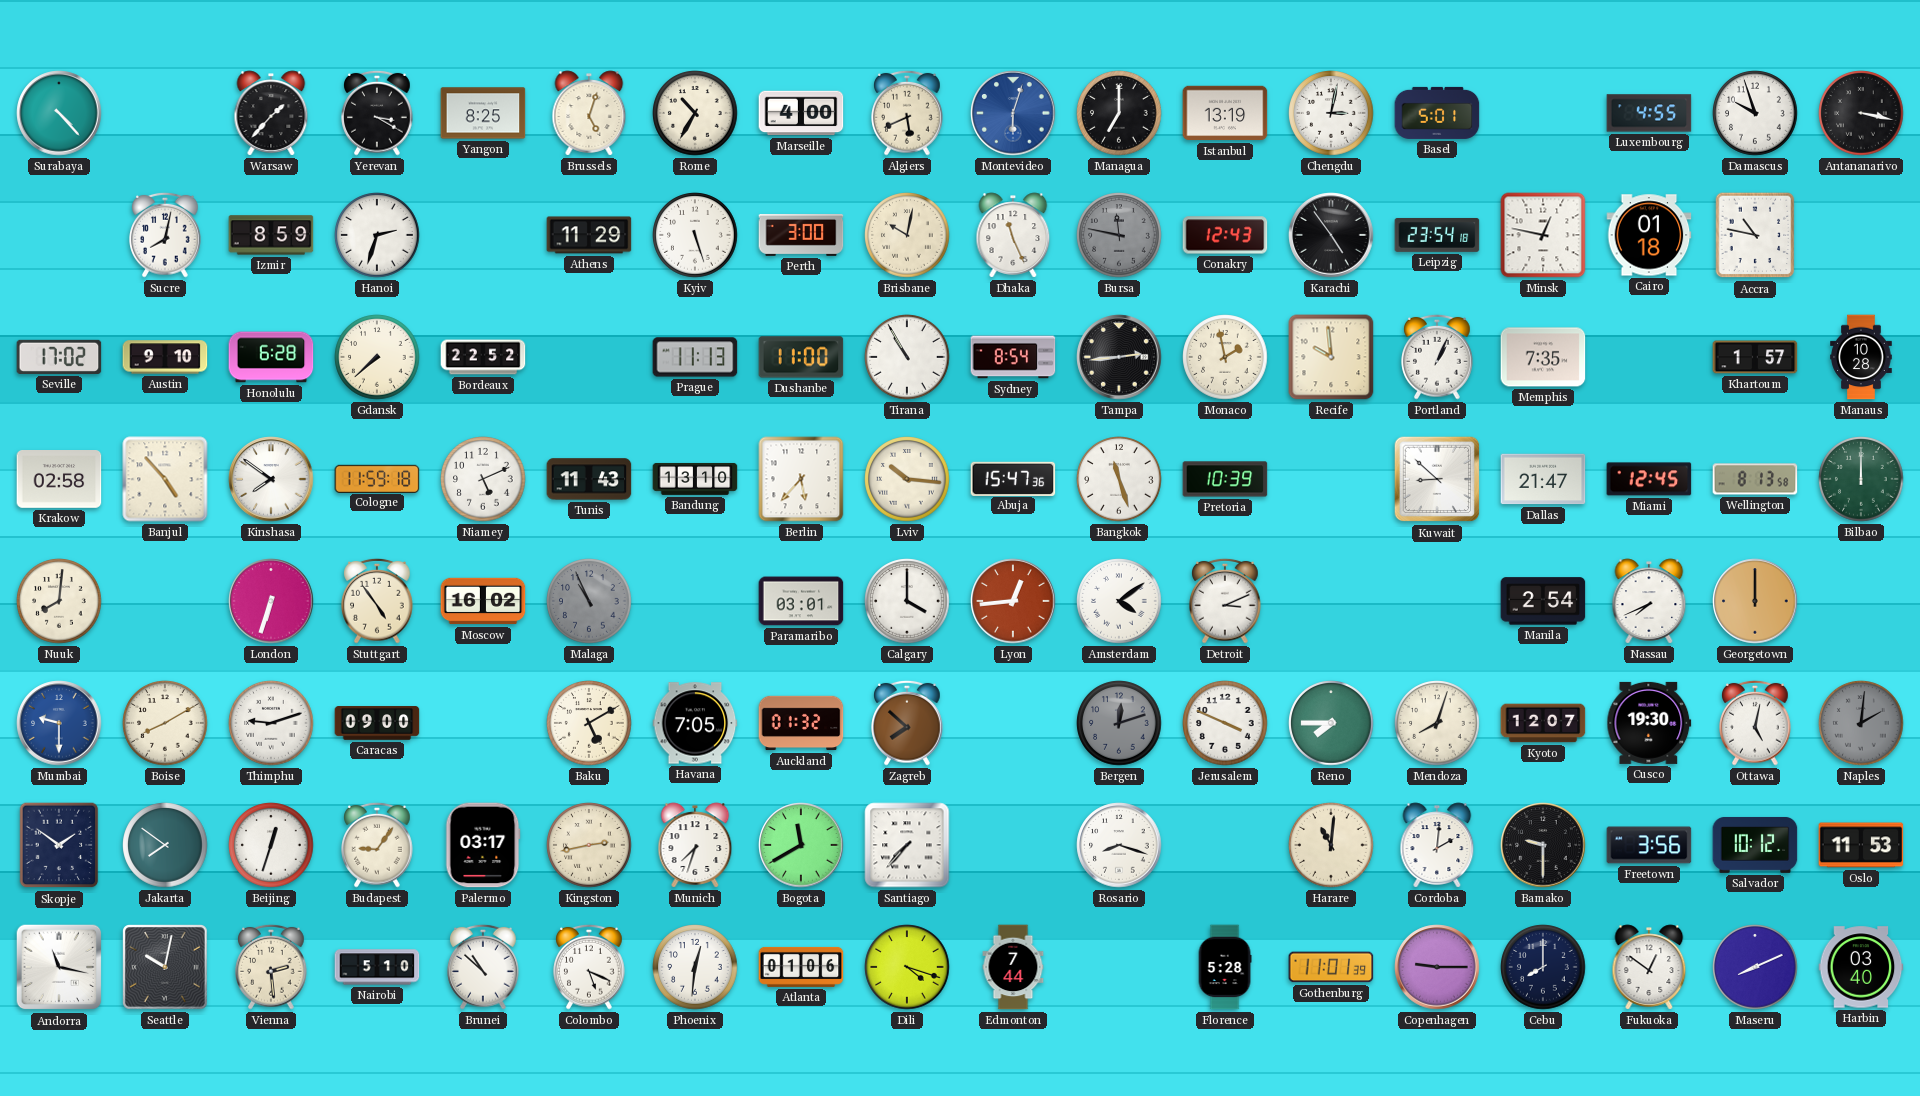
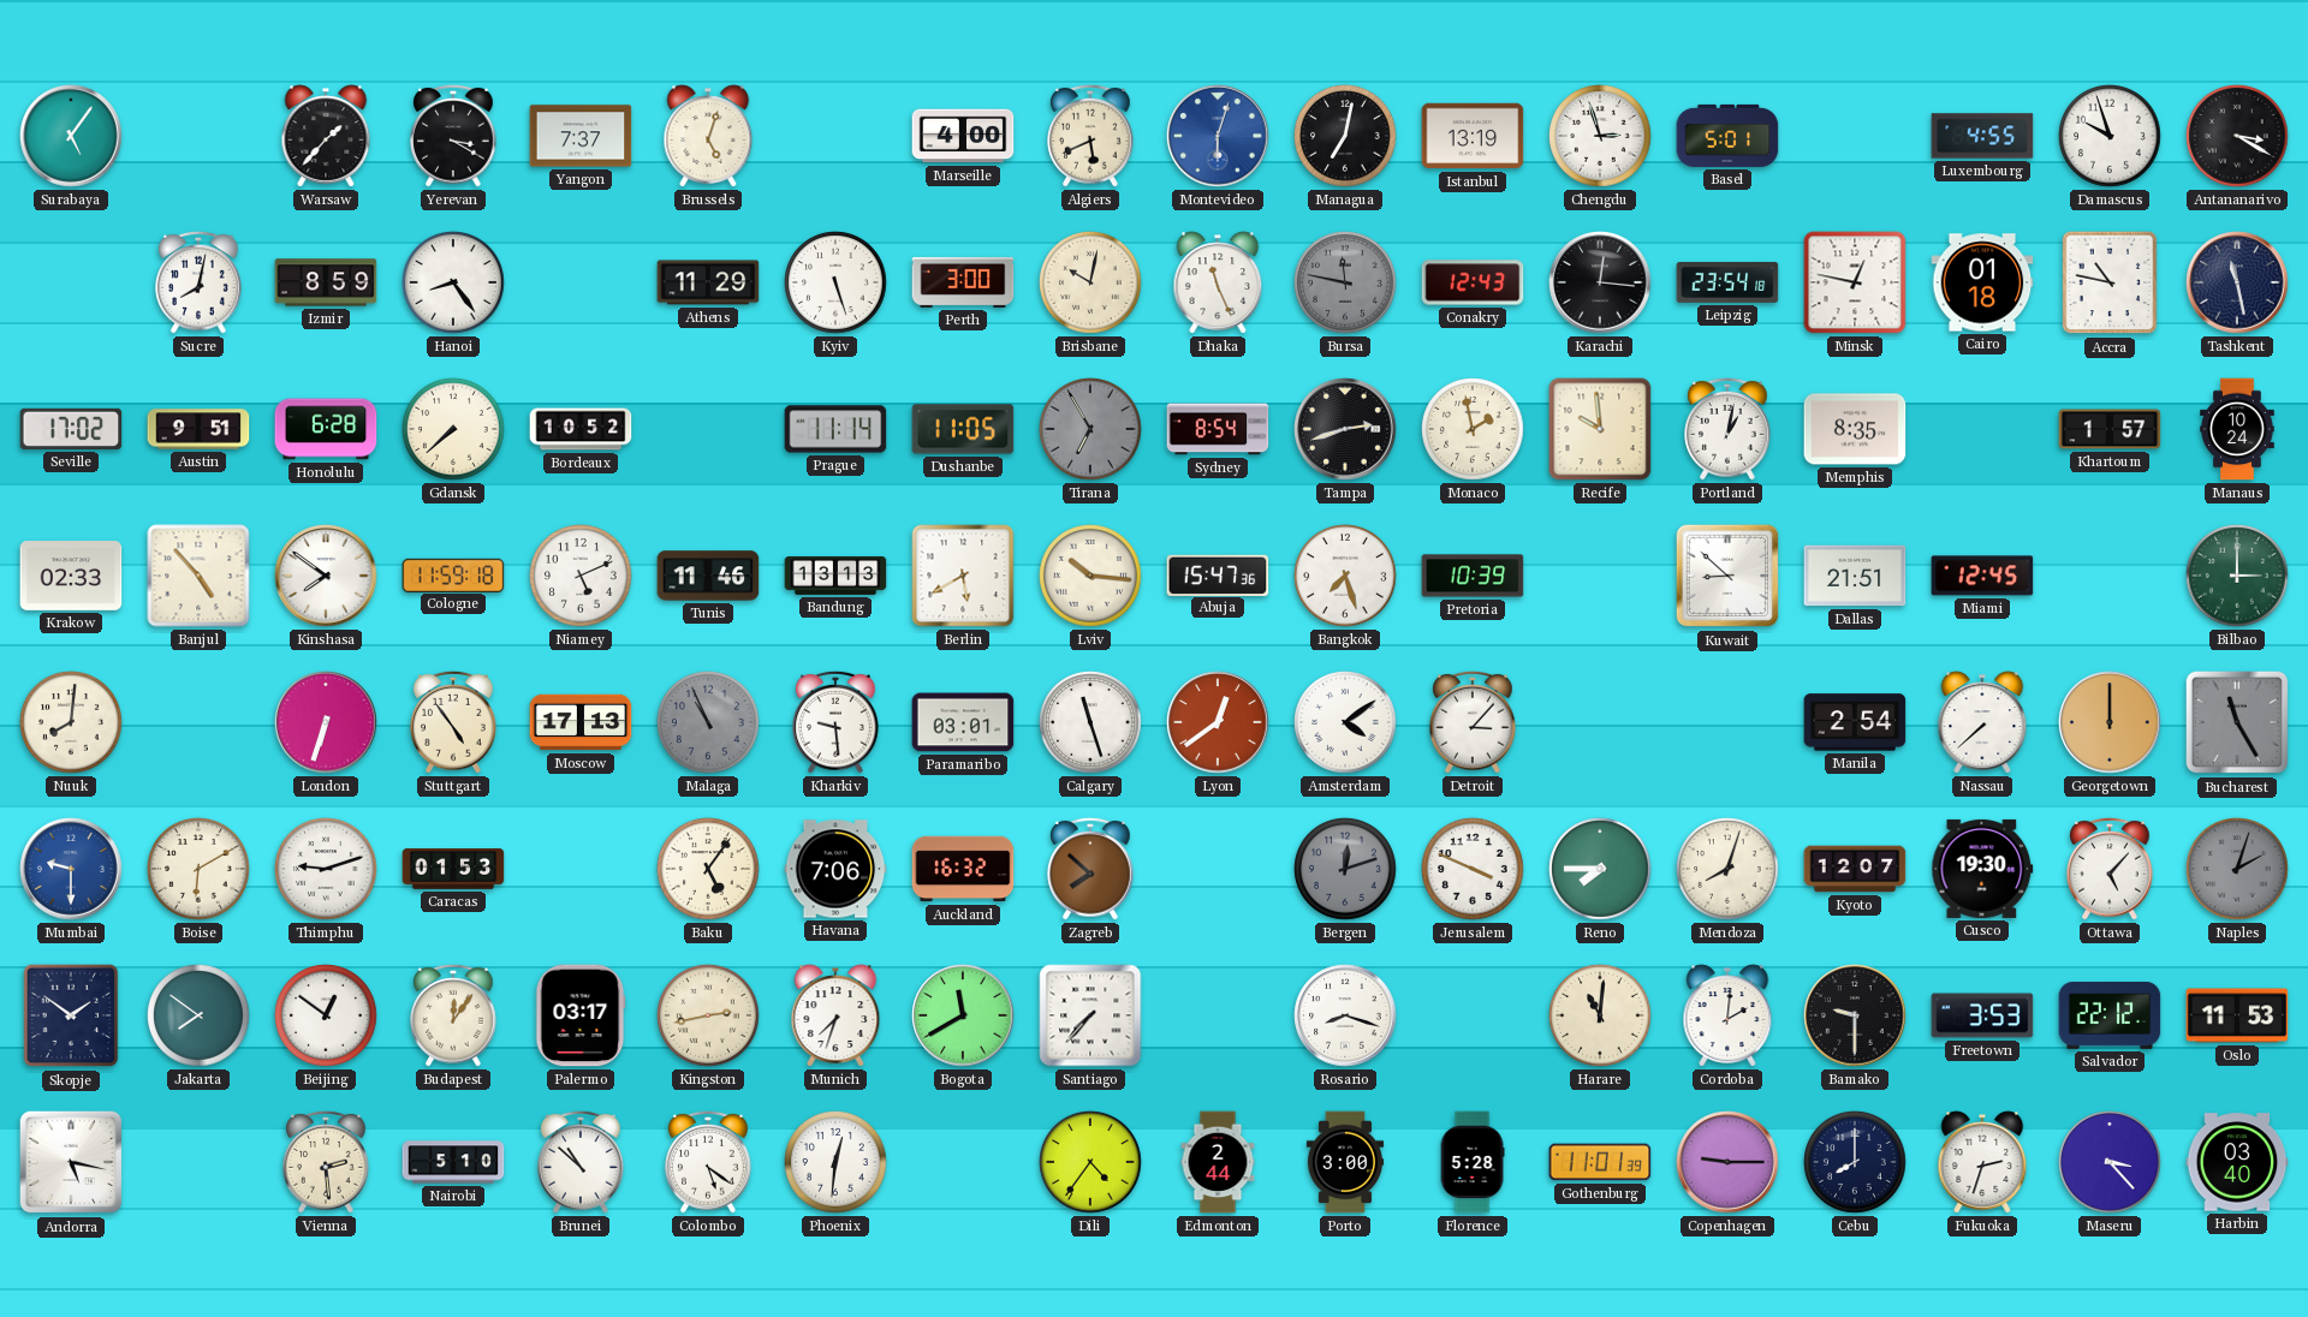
Surabaya: 4:23 -> 5:06
Yangon: 8:25 -> 7:37
Rome: 10:35 -> none
Managua: 7:00 -> 7:02
Chengdu: 3:02 -> 2:57
Antananarivo: 3:17 -> 3:20
Hanoi: 2:33 -> 8:24
Karachi: 4:54 -> 12:16
Tashkent: none -> 11:28
Austin: 9:10 -> 9:51
Bordeaux: 22:52 -> 10:52
Prague: 11:13 -> 11:14
Dushanbe: 11:00 -> 11:05
Tirana: 10:55 -> 6:55
Tirana dial: white -> grey
Tampa: 2:44 -> 2:42
Portland: 1:04 -> 1:02
Memphis: 7:35 -> 8:35
Manaus: 10:28 -> 10:24
Krakow: 02:58 -> 02:33
Tunis: 11:43 -> 11:46
Bandung: 13:10 -> 13:13
Berlin: 5:37 -> 5:40
Bangkok: 11:27 -> 7:27
Dallas: 21:47 -> 21:51
Wellington: 8:13 -> none
Bilbao: 12:00 -> 3:00
Moscow: 16:02 -> 17:13
Kharkiv: none -> 9:29
Calgary: 4:00 -> 11:27
Lyon: 12:44 -> 12:39
Detroit: 3:11 -> 3:07
Nassau: 7:41 -> 7:38
Bucharest: none -> 11:25
Boise: 8:10 -> 6:10
Caracas: 09:00 -> 01:53
Baku: 5:10 -> 5:06
Havana: 7:05 -> 7:06
Auckland: 01:32 -> 16:32
Ottawa: 5:02 -> 5:07
Naples: 2:01 -> 2:03
Beijing: 12:33 -> 12:51
Budapest: 9:06 -> 12:06
Freetown: 3:56 -> 3:53
Salvador: 10:12 -> 22:12
Andorra: 11:17 -> 5:17
Seattle: 10:02 -> none
Colombo: 5:19 -> 5:21
Atlanta: 01:06 -> none
Dili: 4:18 -> 4:36
Edmonton: 7:44 -> 2:44
Porto: none -> 3:00
Fukuoka: 12:51 -> 2:33
Maseru: 8:11 -> 3:23
